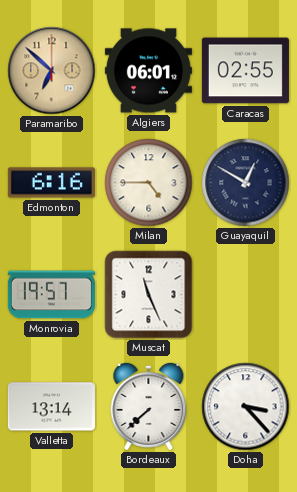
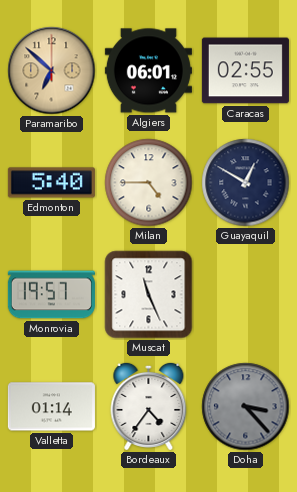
Edmonton: 6:16 -> 5:40
Valletta: 13:14 -> 01:14
Bordeaux: 7:38 -> 4:36
Doha dial: white -> grey
